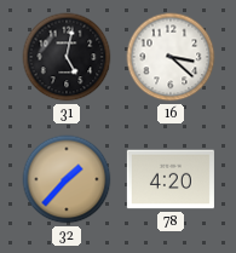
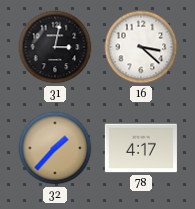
31: 5:02 -> 3:02
78: 4:20 -> 4:17
